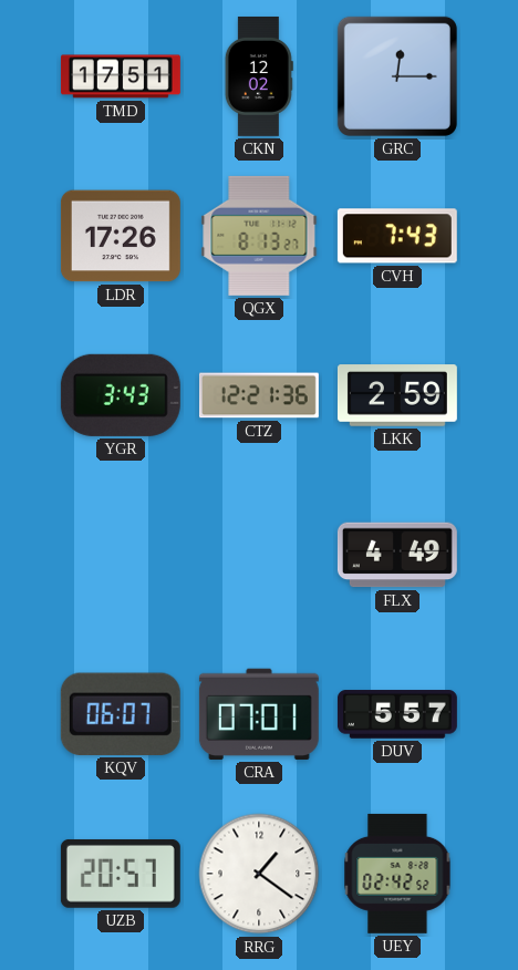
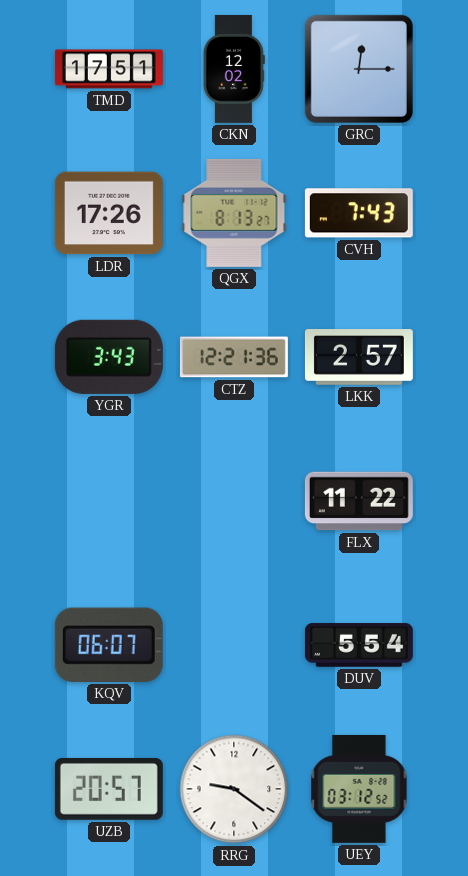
LKK: 2:59 -> 2:57
FLX: 4:49 -> 11:22
CRA: 07:01 -> none
DUV: 5:57 -> 5:54
RRG: 1:21 -> 9:21
UEY: 02:42 -> 03:12
